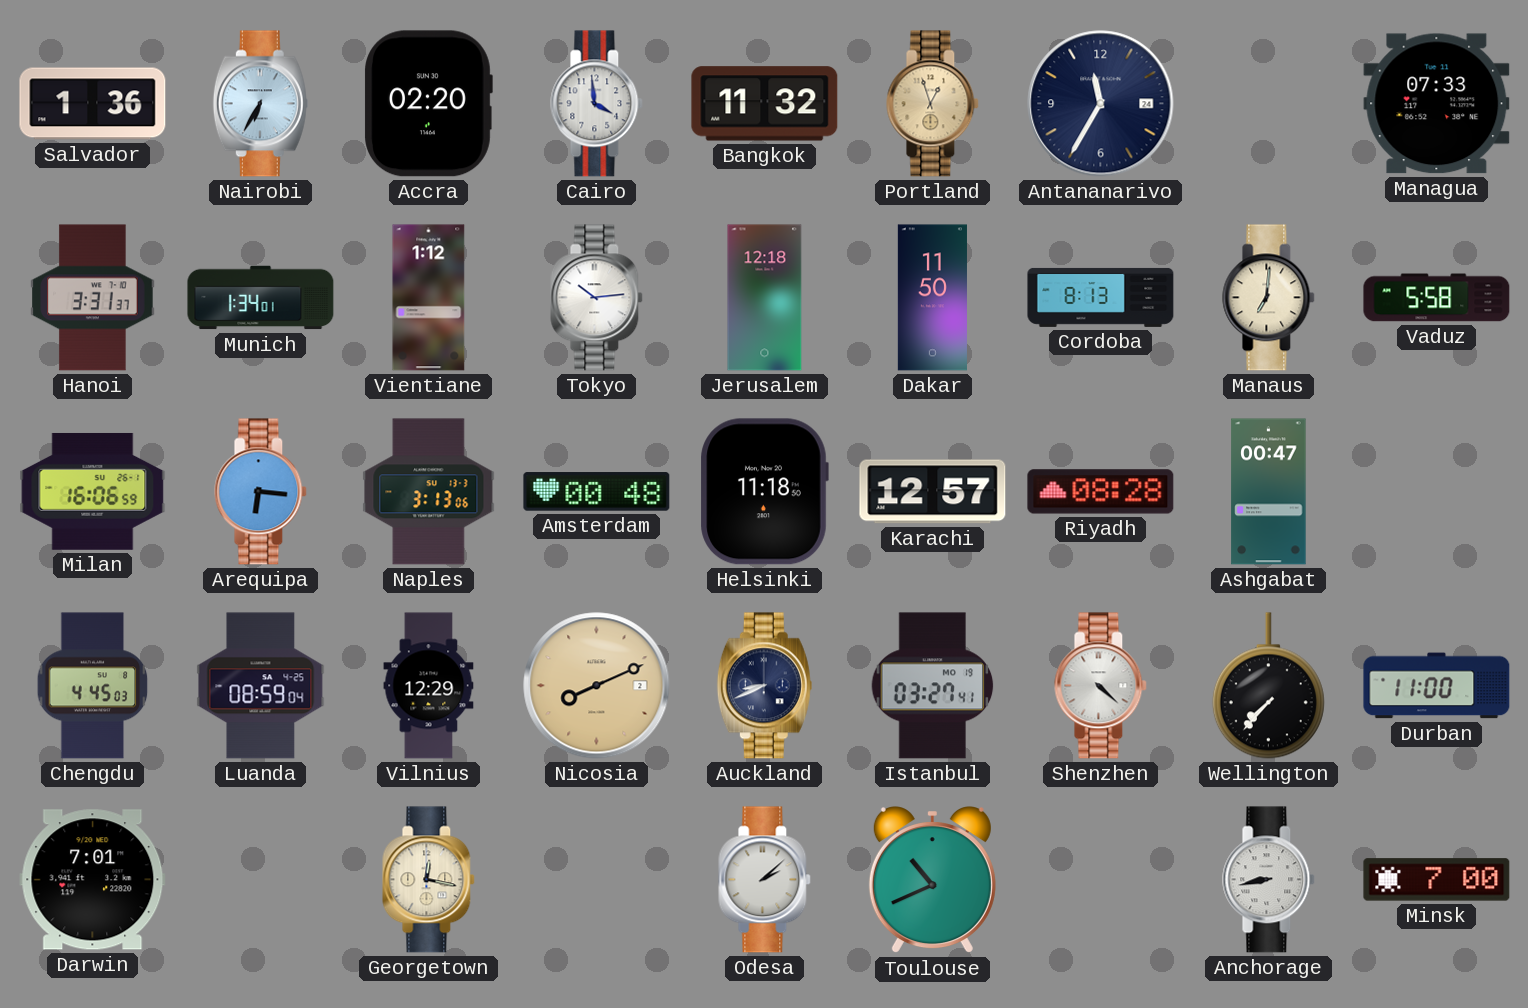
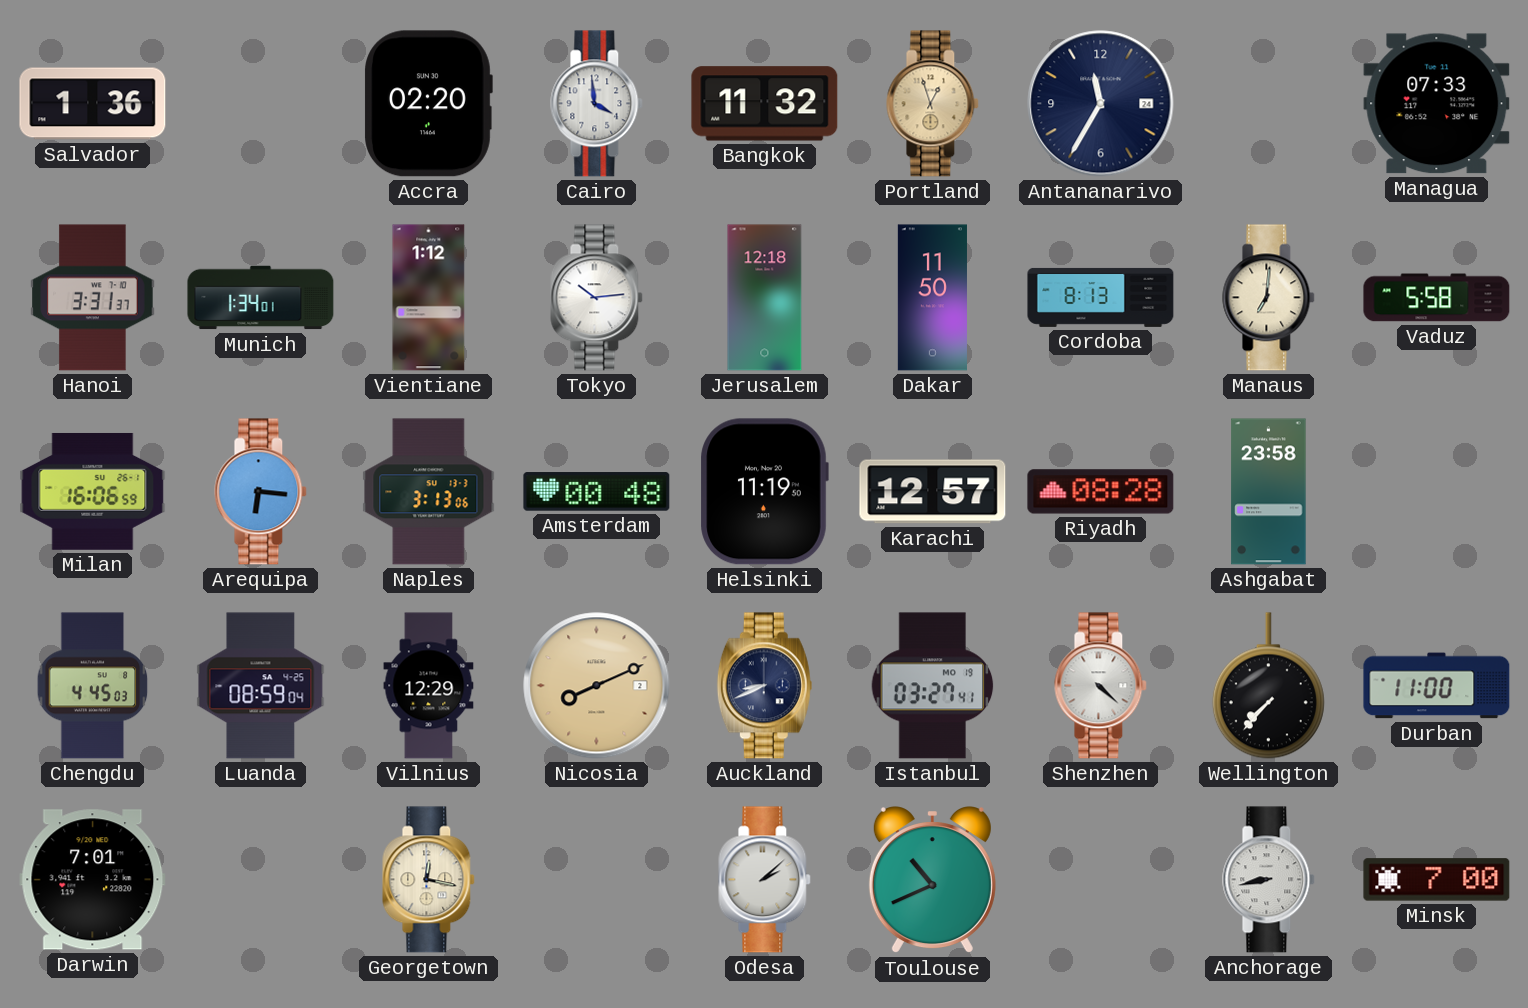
Nairobi: 6:35 -> none
Helsinki: 11:18 -> 11:19
Ashgabat: 00:47 -> 23:58
